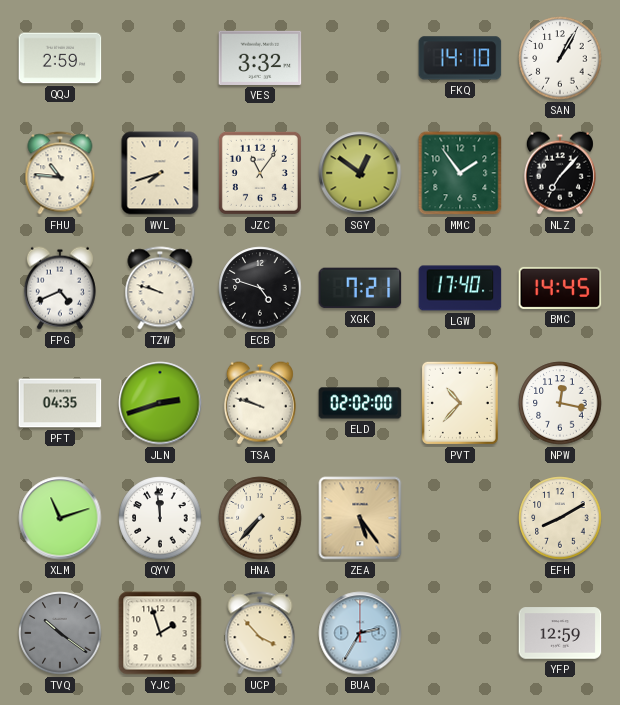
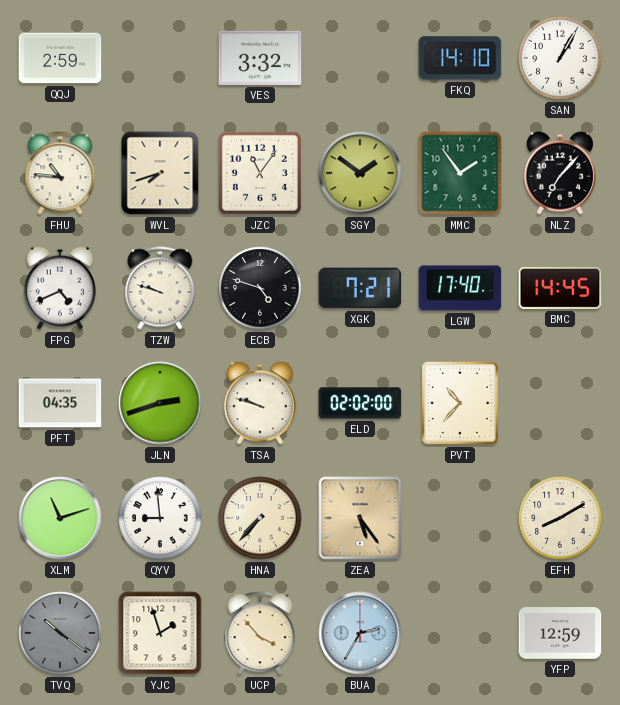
SGY: 12:51 -> 1:51
NPW: 12:17 -> none
QYV: 11:59 -> 8:59
